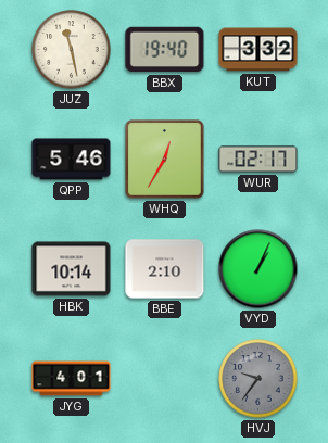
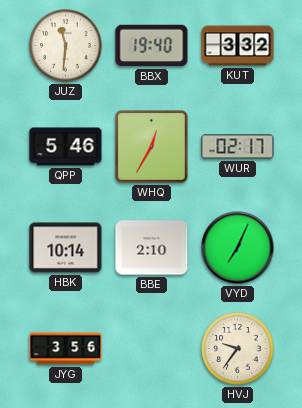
JUZ: 11:28 -> 11:31
VYD: 1:04 -> 7:04
JYG: 4:01 -> 3:56
HVJ dial: grey -> cream
